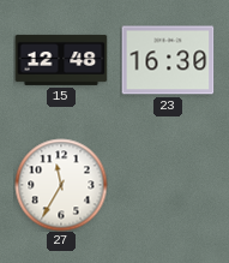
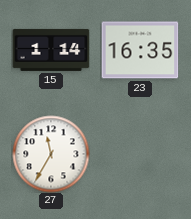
15: 12:48 -> 1:14
23: 16:30 -> 16:35
